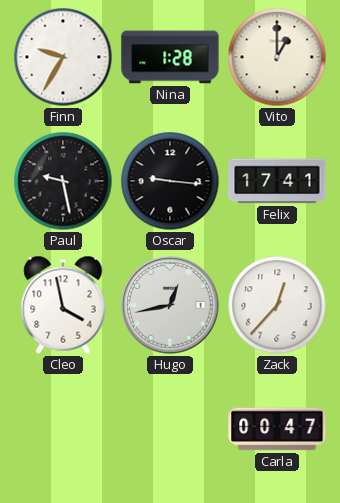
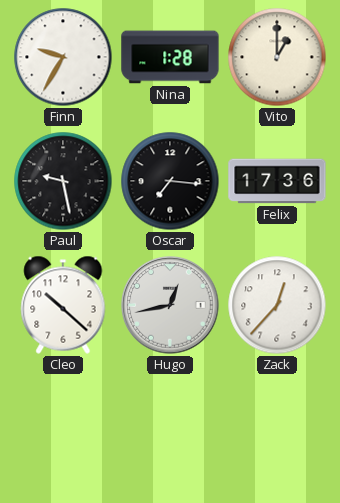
Oscar: 9:16 -> 7:16
Felix: 17:41 -> 17:36
Cleo: 3:58 -> 10:22
Carla: 00:47 -> none
